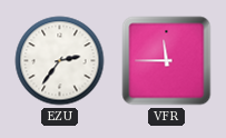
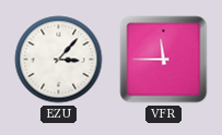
EZU: 2:36 -> 3:07
